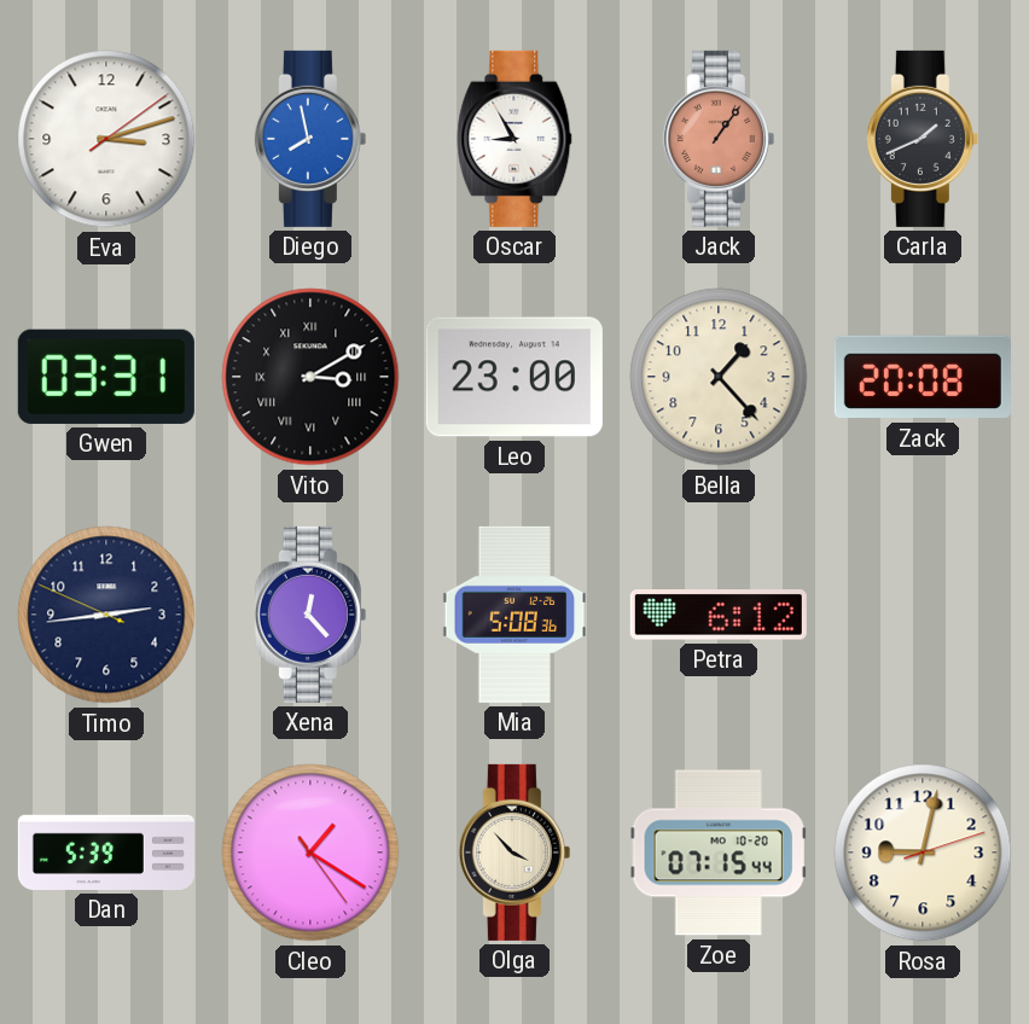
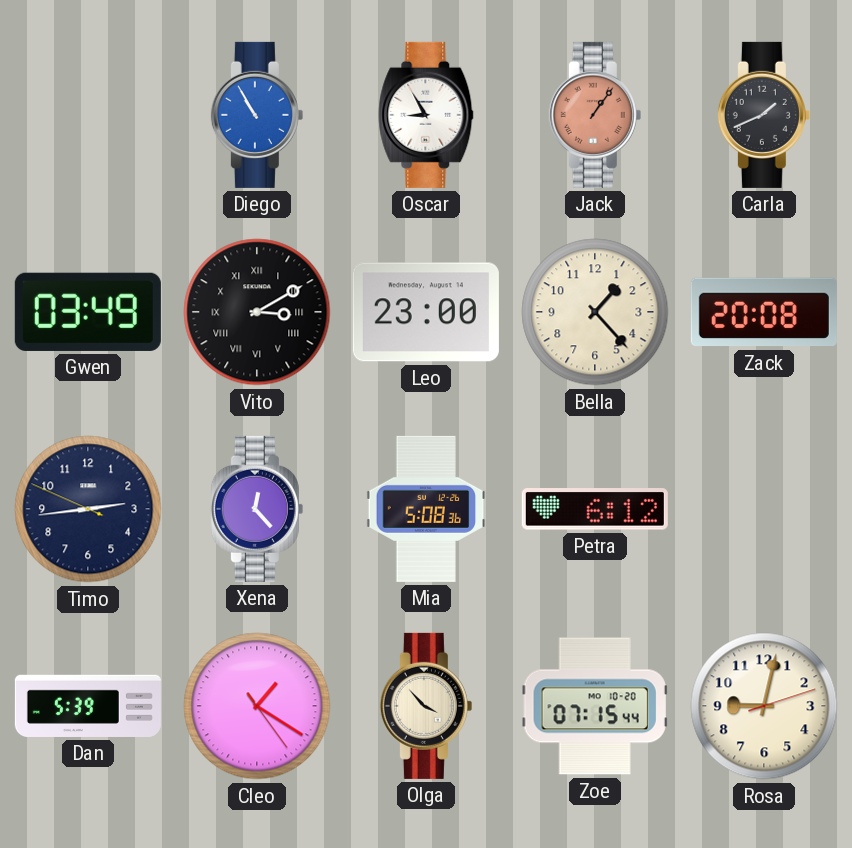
Eva: 3:12 -> none
Diego: 7:58 -> 10:55
Gwen: 03:31 -> 03:49
